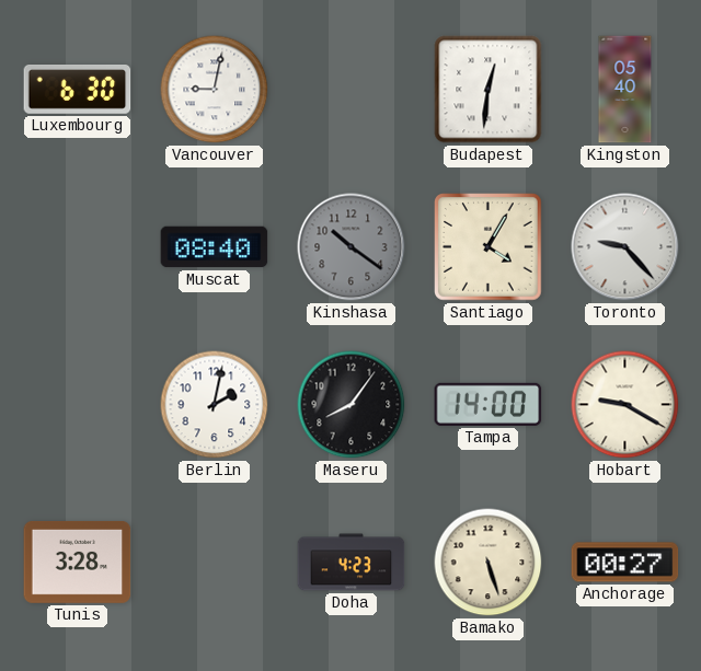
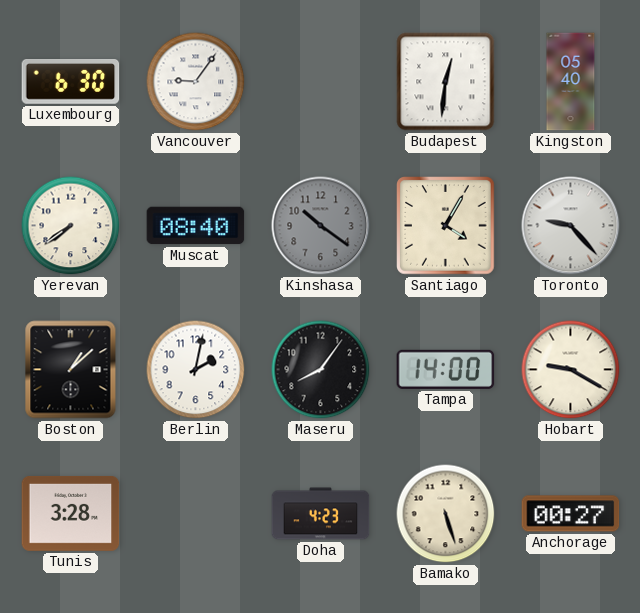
Vancouver: 9:02 -> 9:06
Yerevan: none -> 7:39
Boston: none -> 1:08
